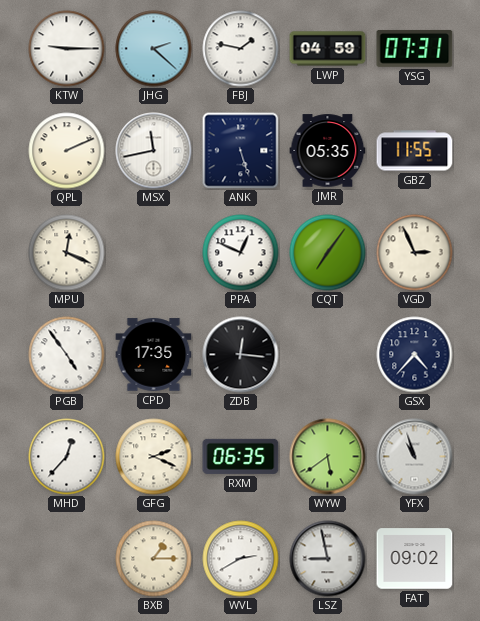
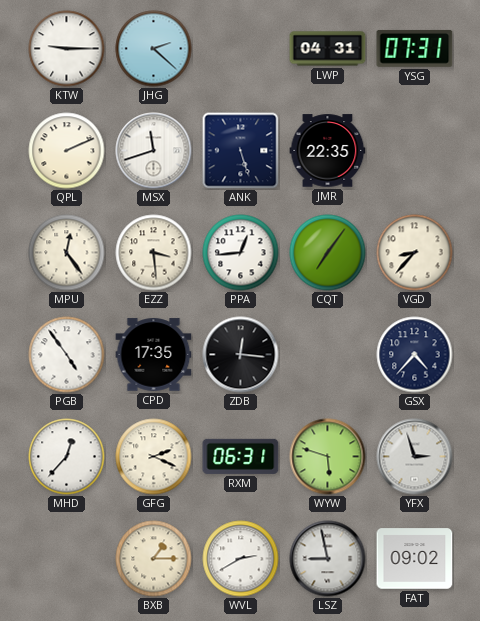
FBJ: 1:47 -> none
LWP: 04:59 -> 04:31
MSX: 11:43 -> 11:42
JMR: 05:35 -> 22:35
GBZ: 11:55 -> none
MPU: 12:19 -> 12:24
EZZ: none -> 3:29
PPA: 12:49 -> 12:44
VGD: 2:56 -> 8:37
RXM: 06:35 -> 06:31
WYW: 5:39 -> 5:48
YFX: 10:57 -> 2:57
